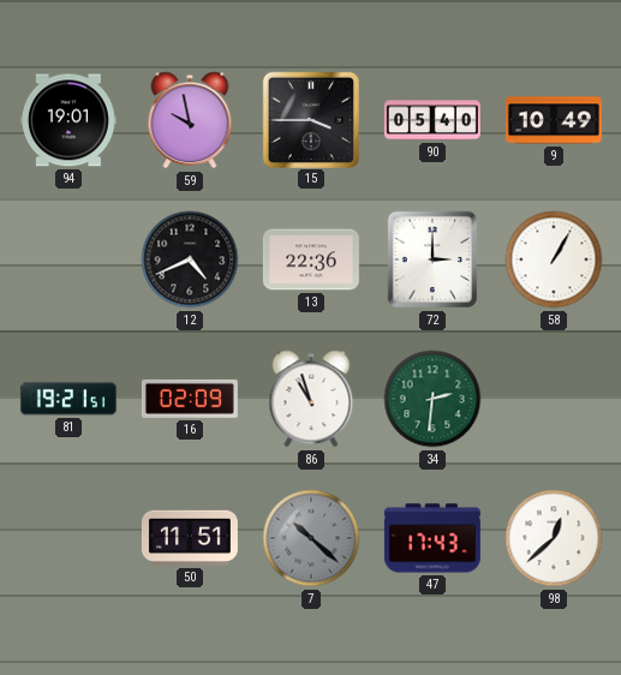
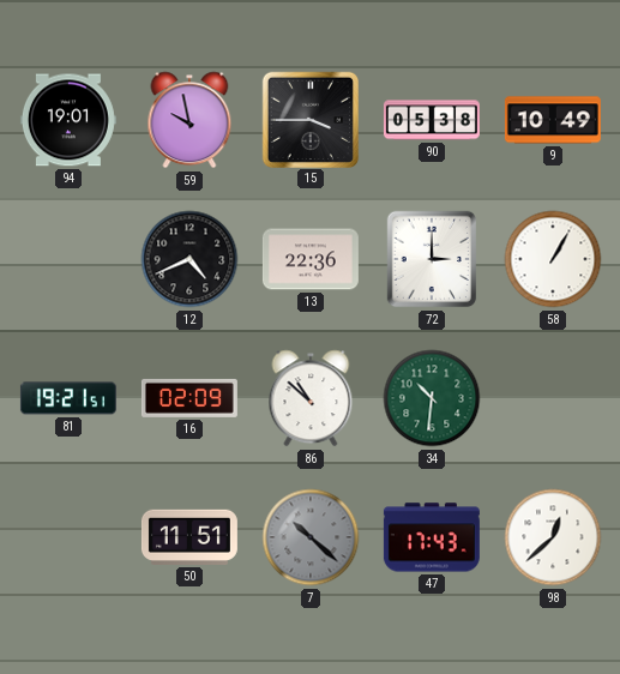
90: 05:40 -> 05:38
86: 10:57 -> 10:52
34: 2:31 -> 10:31
